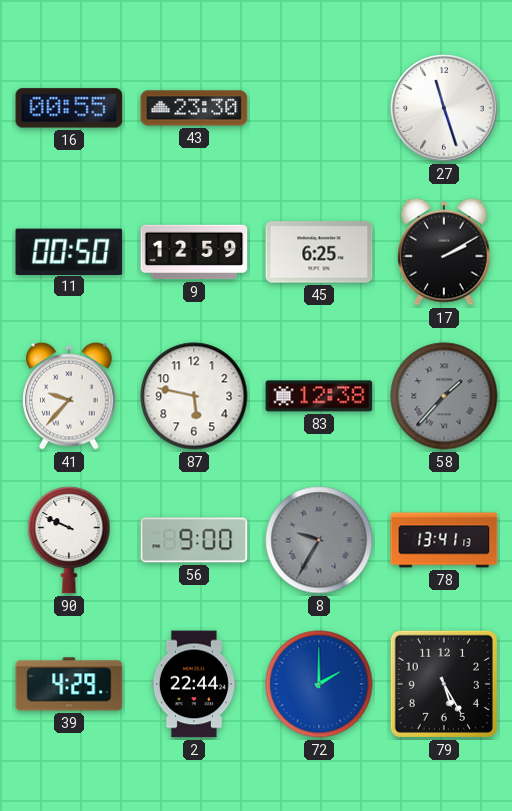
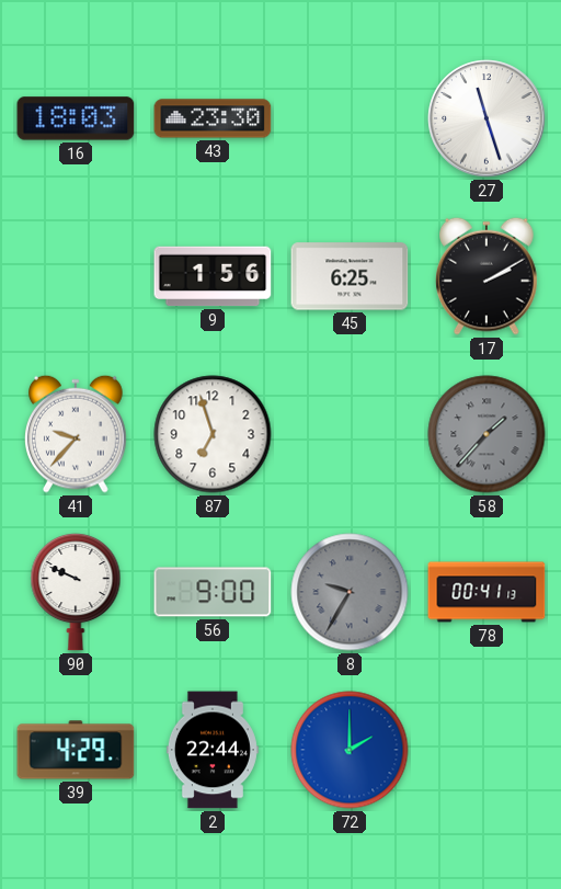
16: 00:55 -> 18:03
11: 00:50 -> none
9: 12:59 -> 1:56
87: 5:47 -> 6:57
83: 12:38 -> none
78: 13:41 -> 00:41
79: 5:25 -> none
